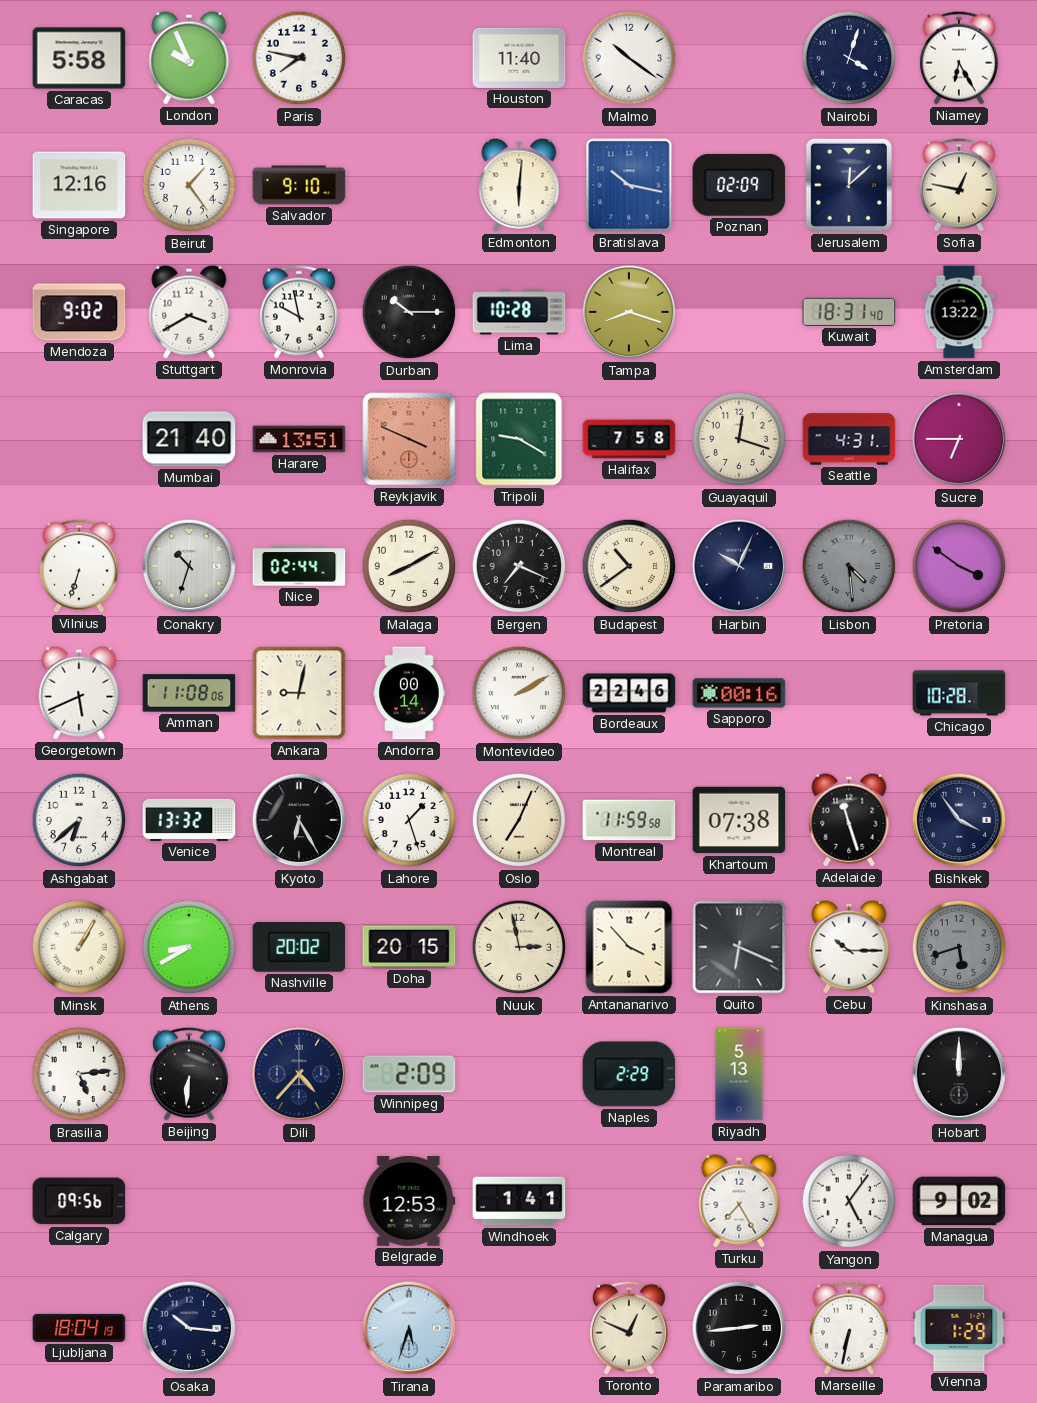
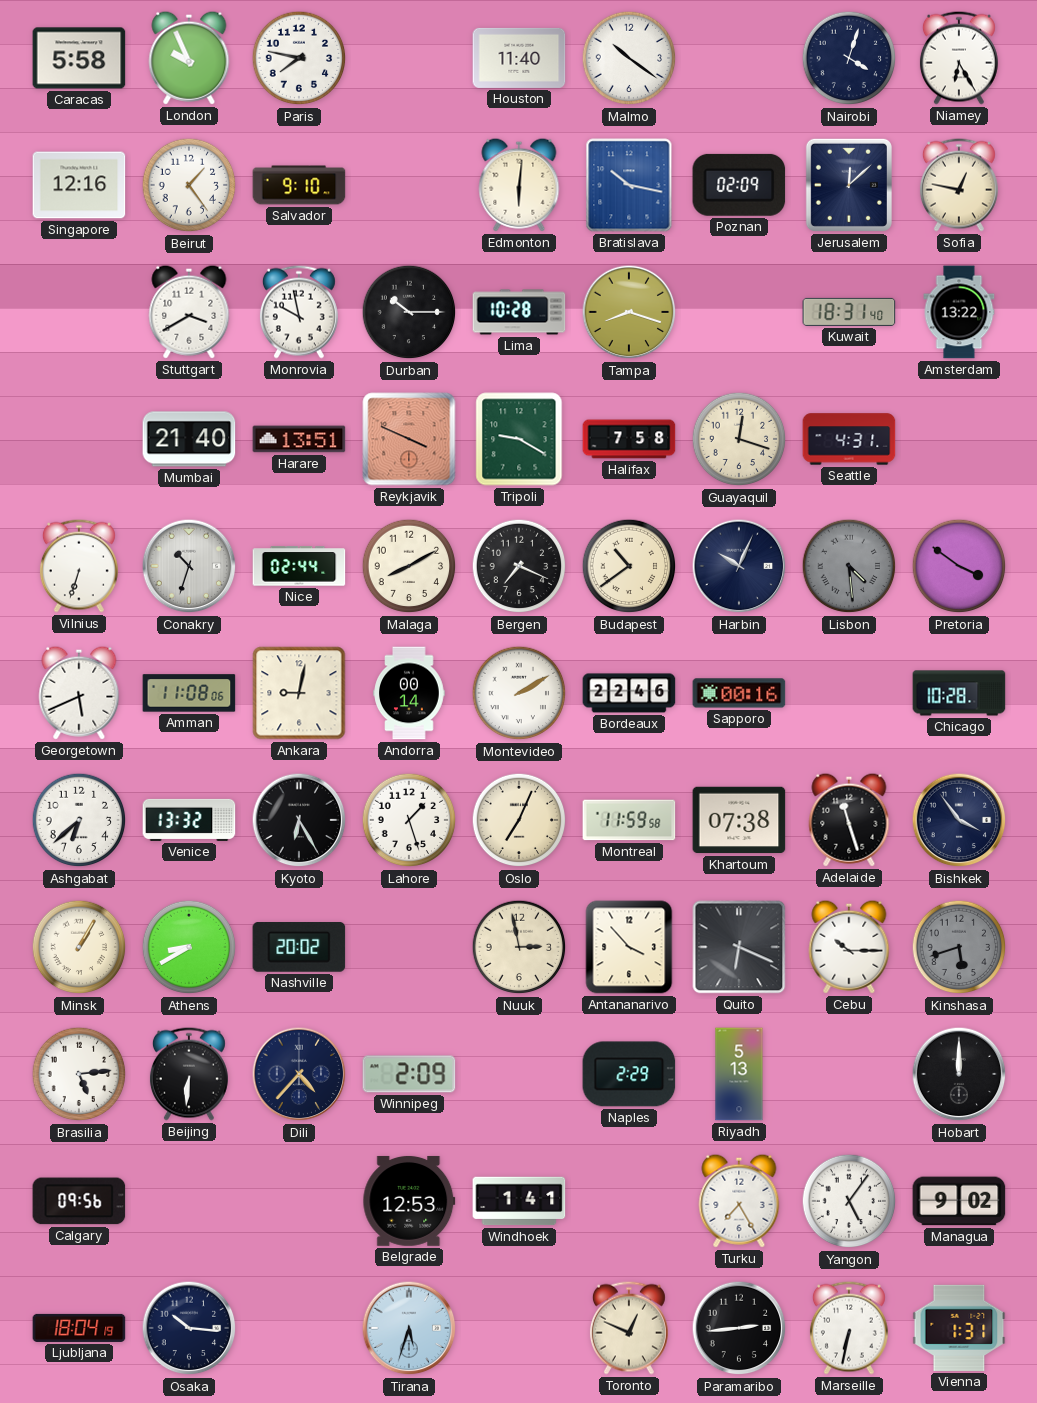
Mendoza: 9:02 -> none
Sucre: 6:45 -> none
Doha: 20:15 -> none
Vienna: 1:29 -> 1:31
